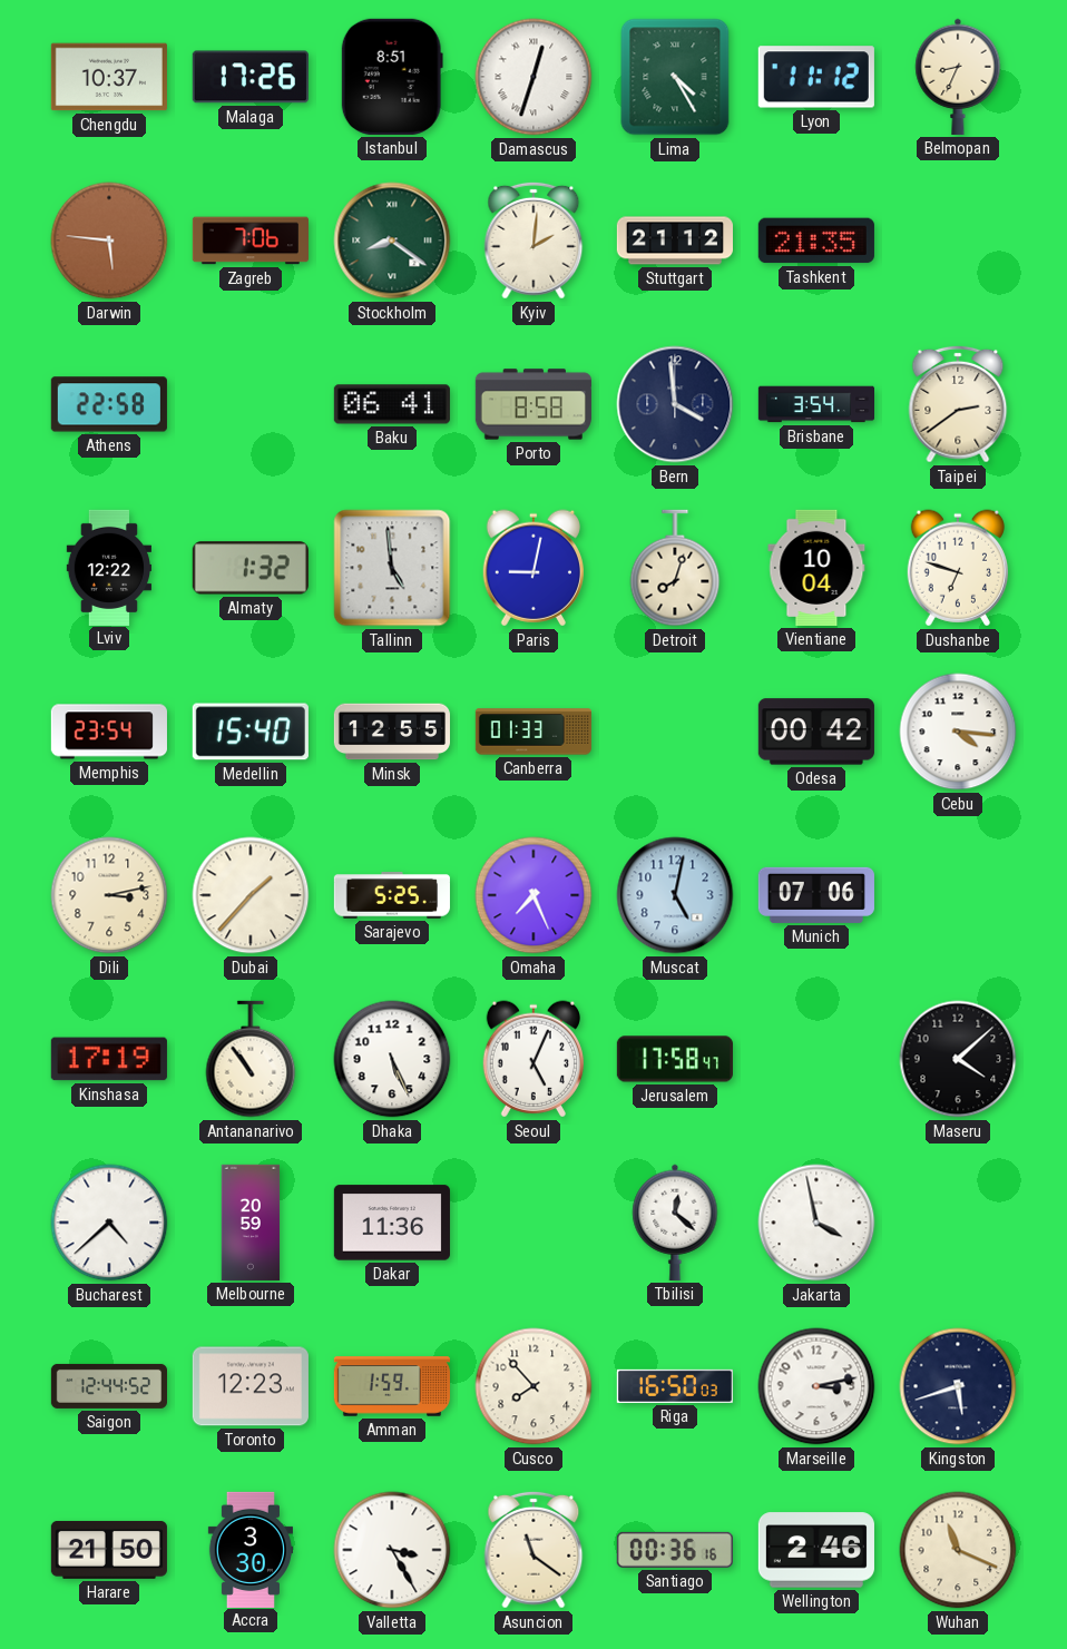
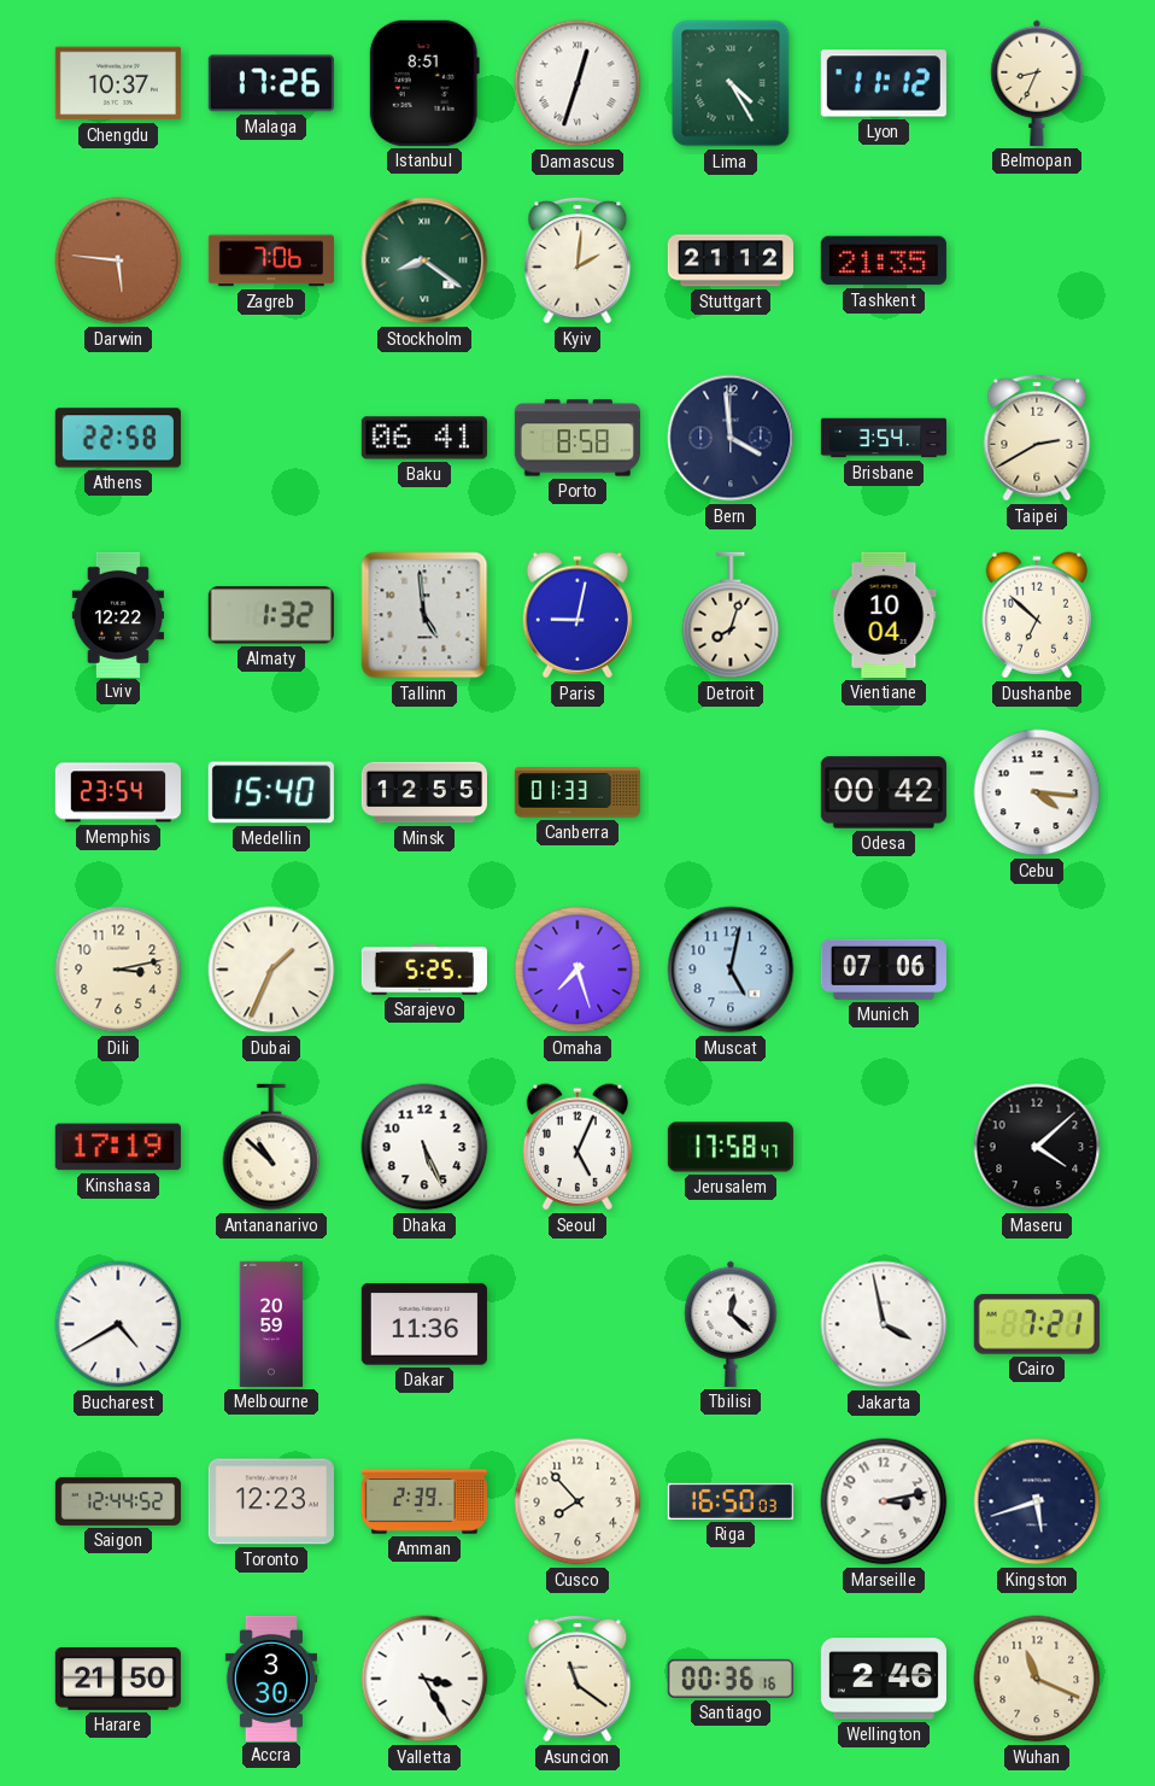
Taipei: 2:39 -> 2:40
Dushanbe: 6:48 -> 6:52
Dubai: 1:37 -> 1:34
Omaha: 7:26 -> 7:27
Antananarivo: 10:54 -> 10:52
Bucharest: 4:38 -> 4:40
Cairo: none -> 7:21
Amman: 1:59 -> 2:39
